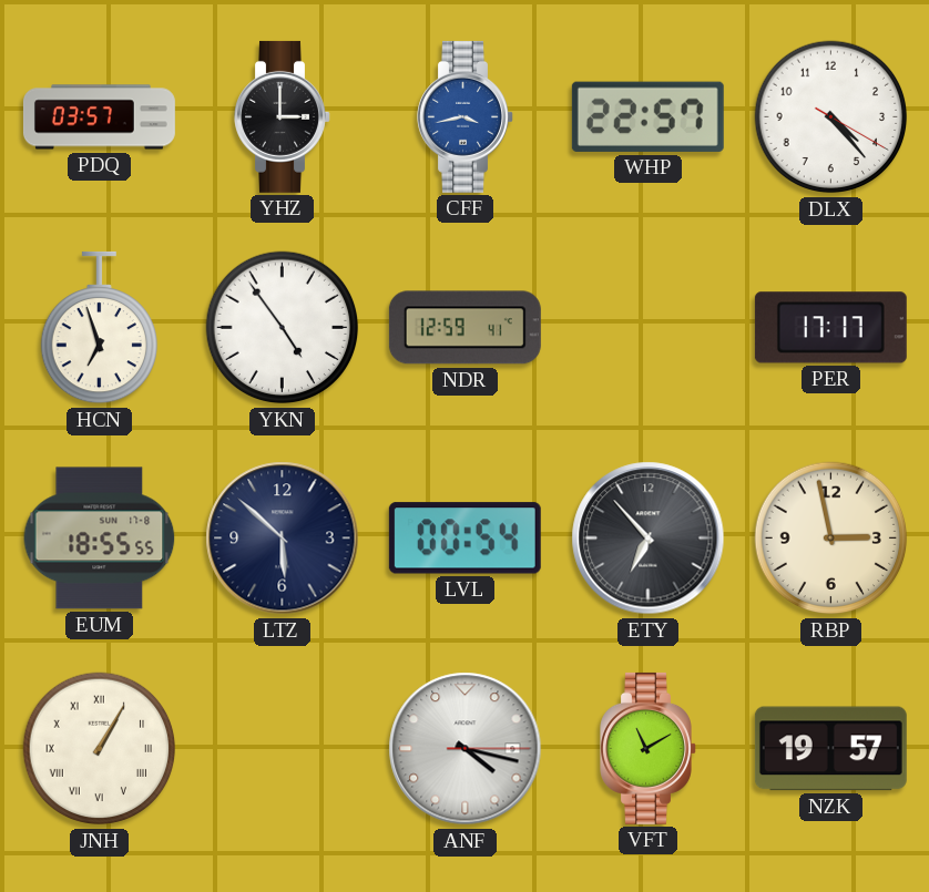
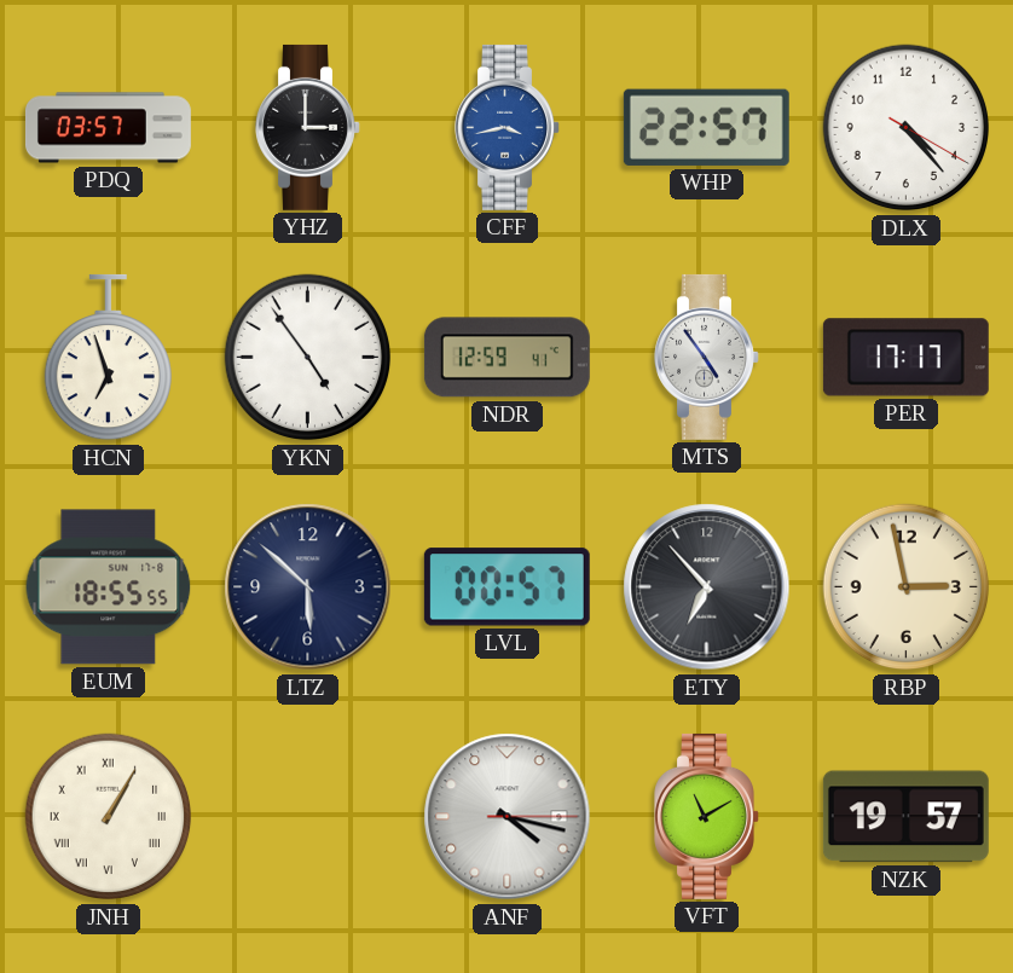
MTS: none -> 4:54
LVL: 00:54 -> 00:57
